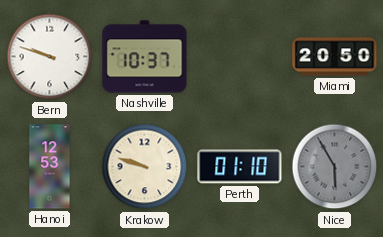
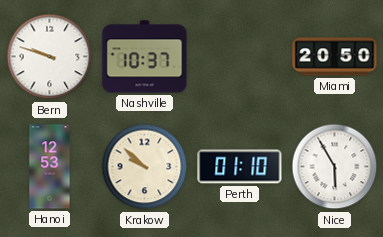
Krakow: 9:48 -> 9:52
Nice dial: grey -> white
